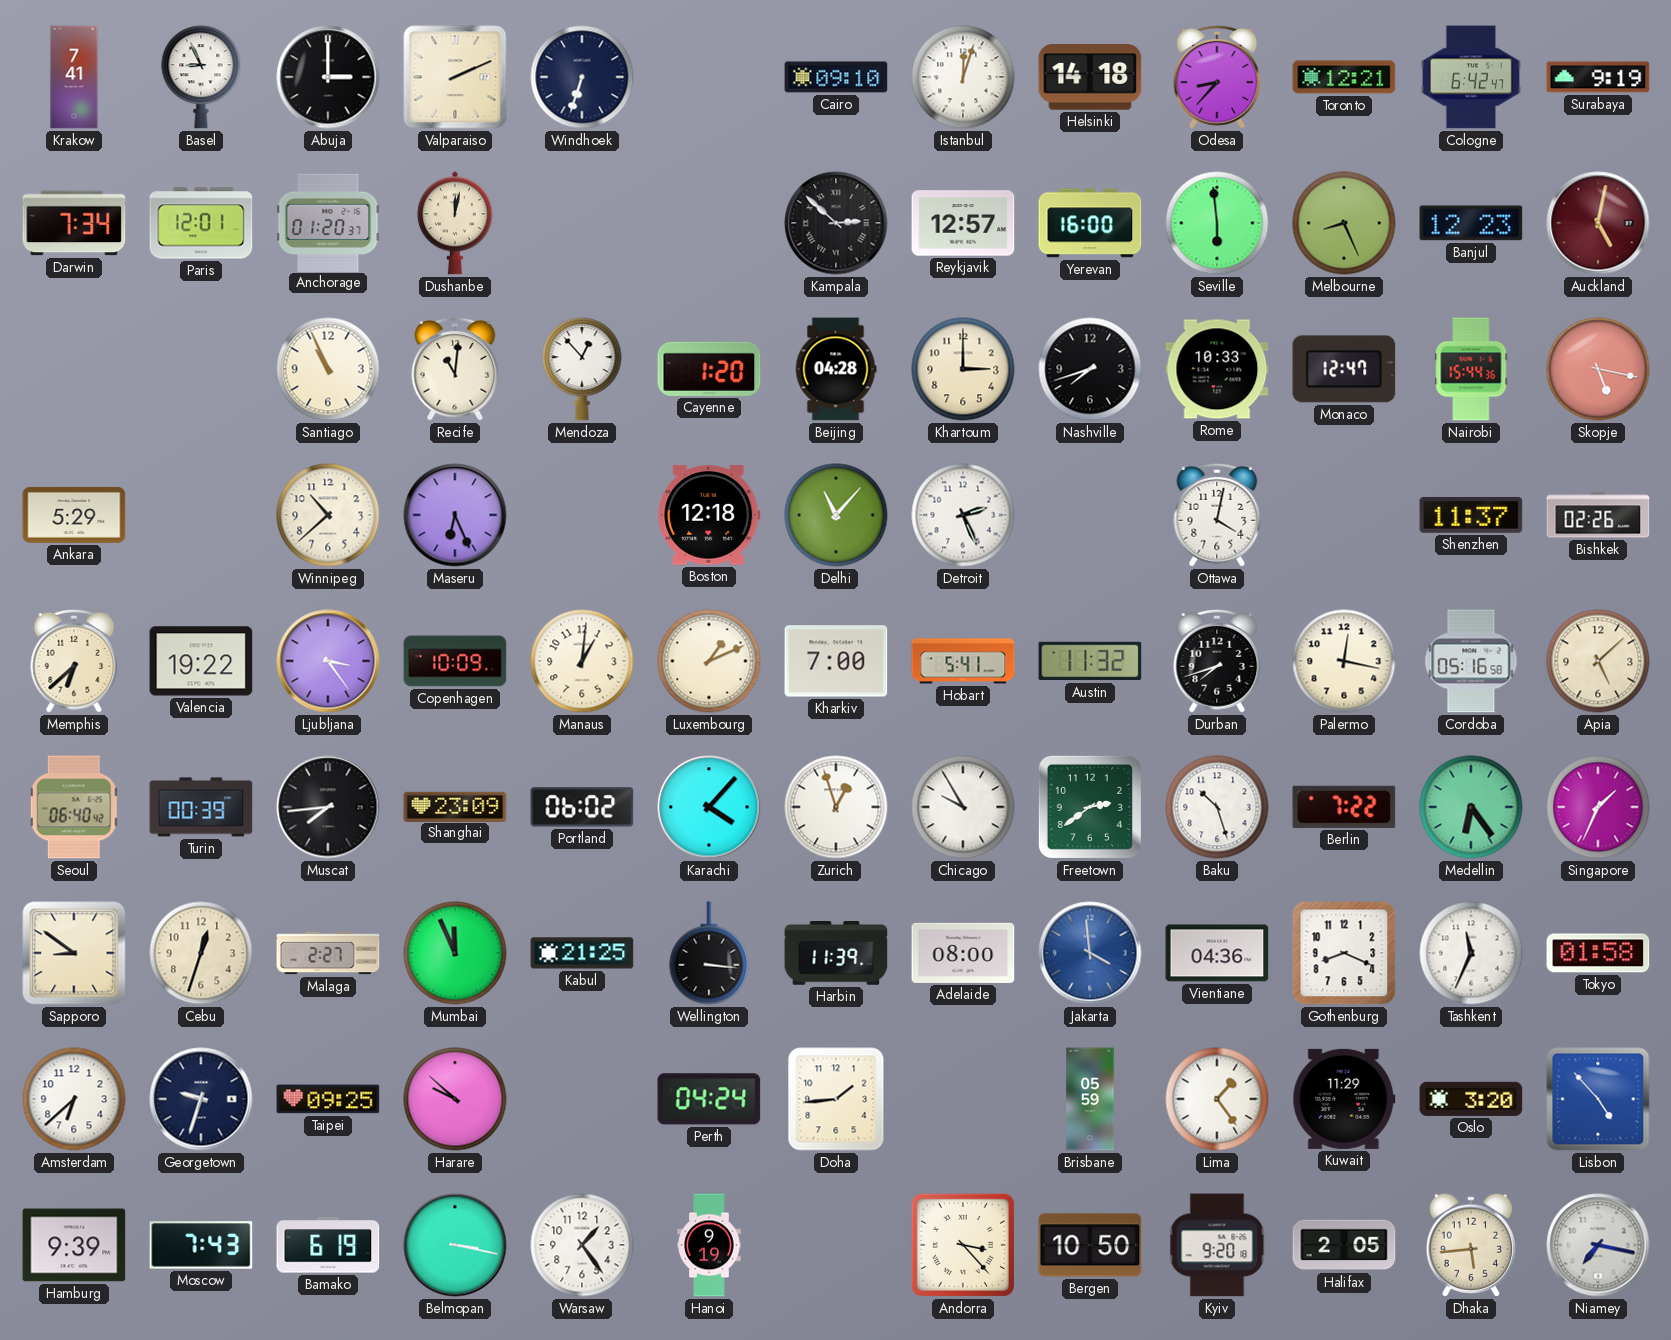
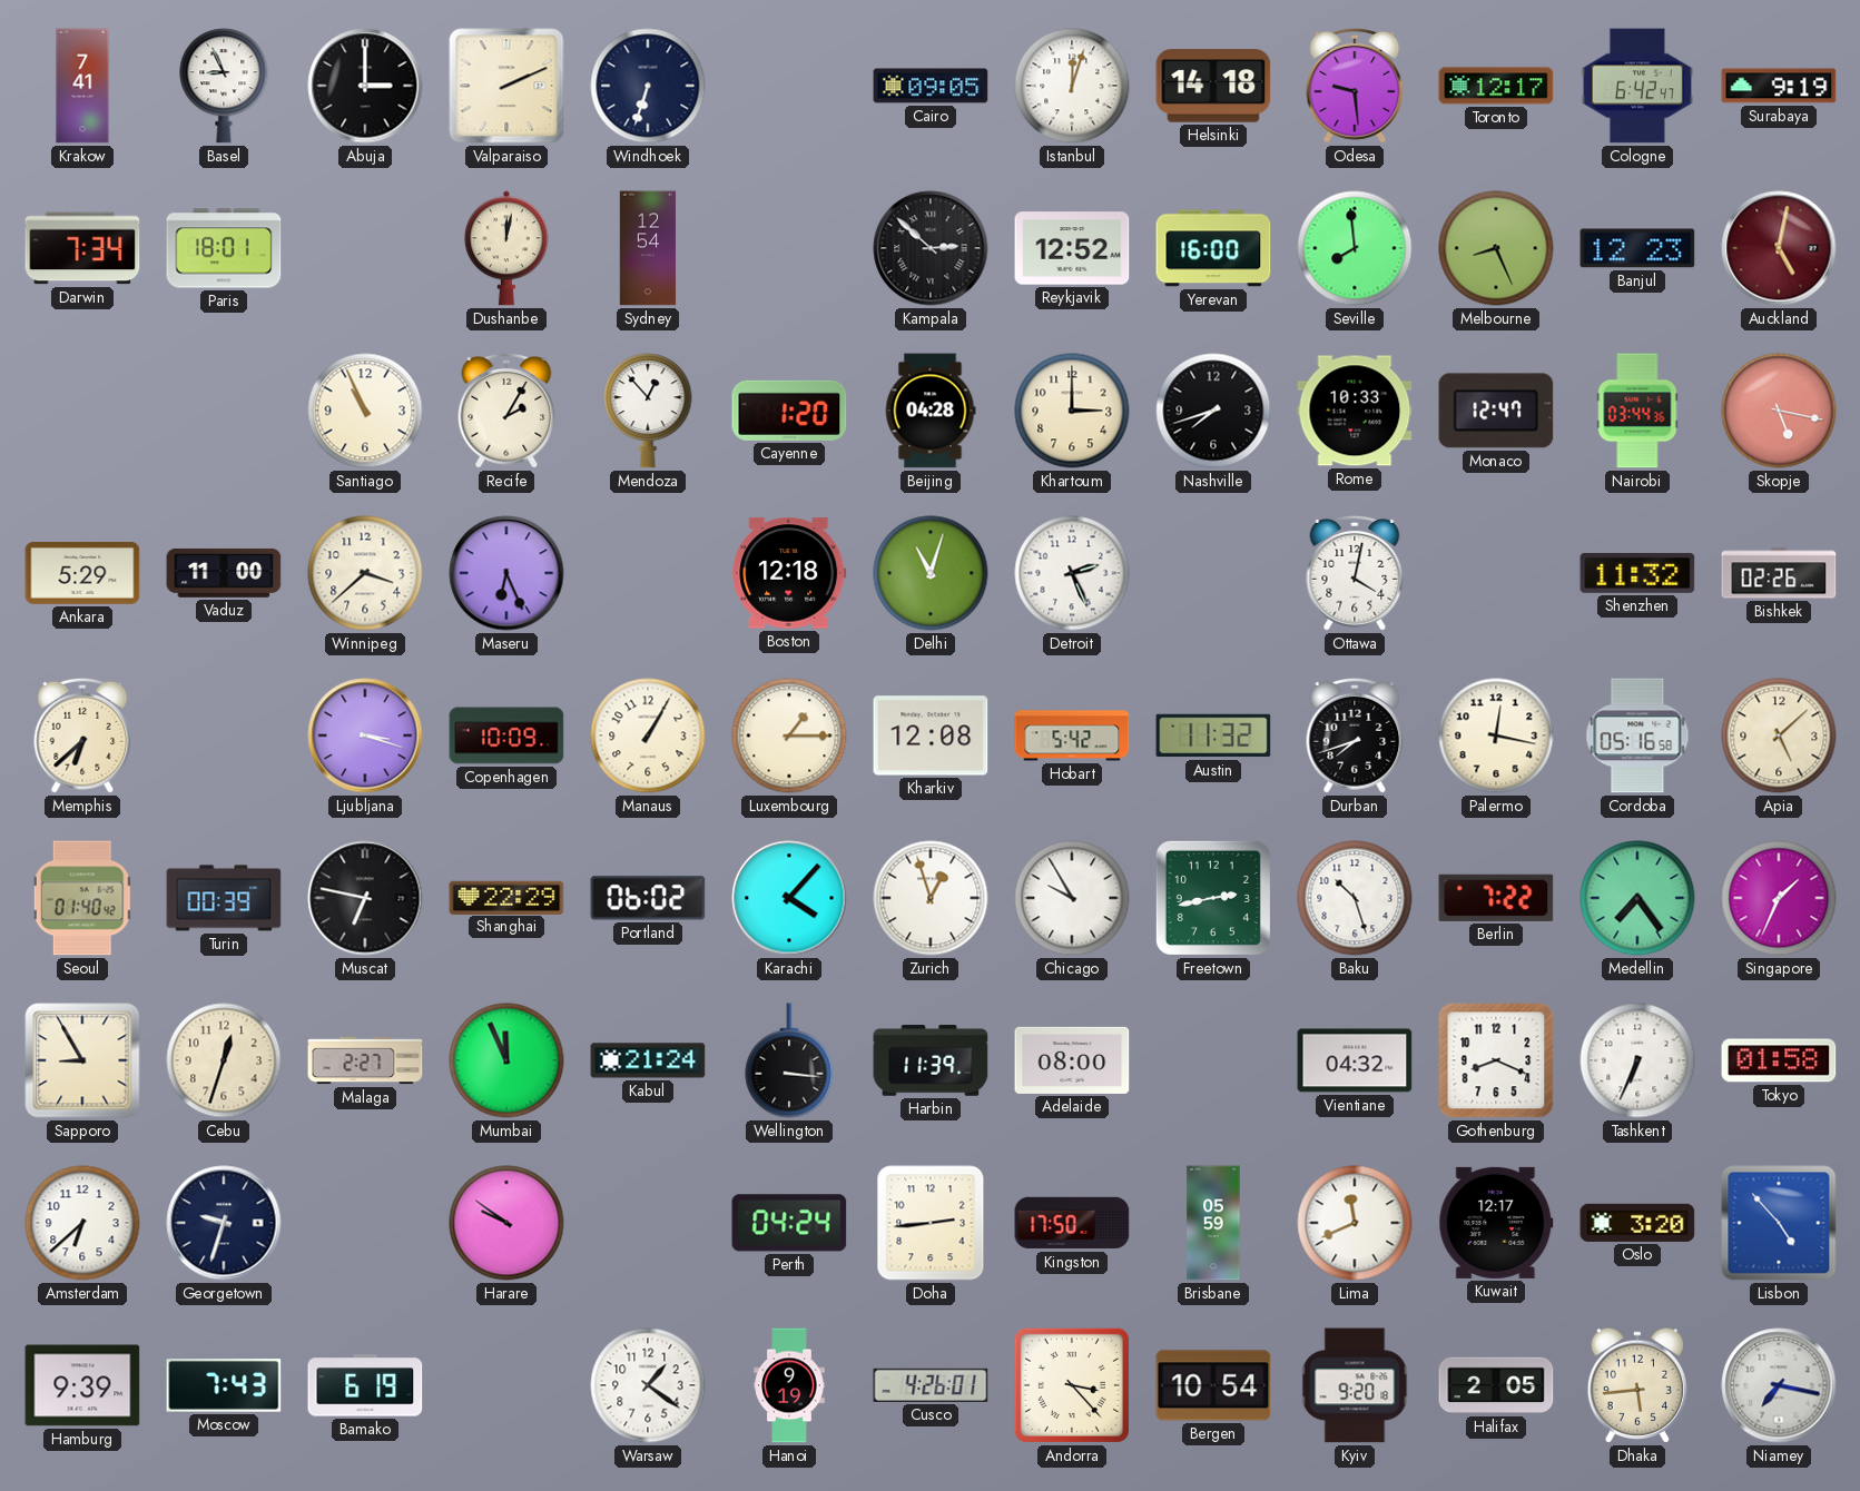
Cairo: 09:10 -> 09:05
Odesa: 8:37 -> 9:29
Toronto: 12:21 -> 12:17
Paris: 12:01 -> 18:01
Anchorage: 01:20 -> none
Sydney: none -> 12:54
Reykjavik: 12:57 -> 12:52
Seville: 5:59 -> 7:59
Recife: 11:01 -> 2:05
Nairobi: 15:44 -> 03:44
Vaduz: none -> 11:00
Winnipeg: 10:38 -> 3:38
Delhi: 11:07 -> 11:03
Shenzhen: 11:37 -> 11:32
Valencia: 19:22 -> none
Ljubljana: 3:24 -> 3:18
Manaus: 1:01 -> 1:05
Luxembourg: 1:11 -> 1:15
Kharkiv: 7:00 -> 12:08
Hobart: 5:41 -> 5:42
Seoul: 06:40 -> 01:40
Muscat: 7:44 -> 6:47
Shanghai: 23:09 -> 22:29
Freetown: 2:39 -> 2:43
Medellin: 6:24 -> 7:24
Sapporo: 8:51 -> 8:55
Kabul: 21:25 -> 21:24
Jakarta: 3:59 -> none
Vientiane: 04:36 -> 04:32
Tashkent: 11:34 -> 6:34
Taipei: 09:25 -> none
Harare: 9:52 -> 9:51
Doha: 1:44 -> 2:44
Kingston: none -> 17:50
Lima: 1:24 -> 11:41
Kuwait: 11:29 -> 12:17
Belmopan: 3:17 -> none
Warsaw: 1:24 -> 1:21
Cusco: none -> 4:26
Bergen: 10:50 -> 10:54
